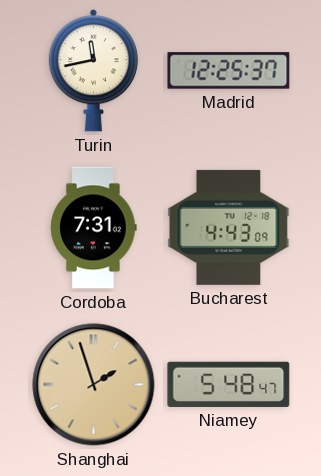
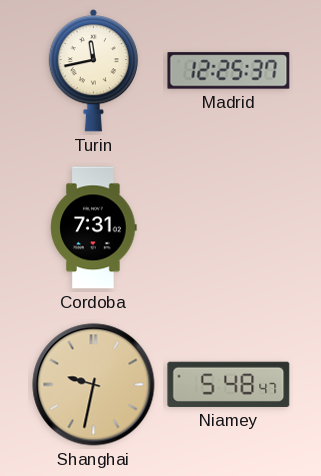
Bucharest: 4:43 -> none
Shanghai: 1:57 -> 9:32
